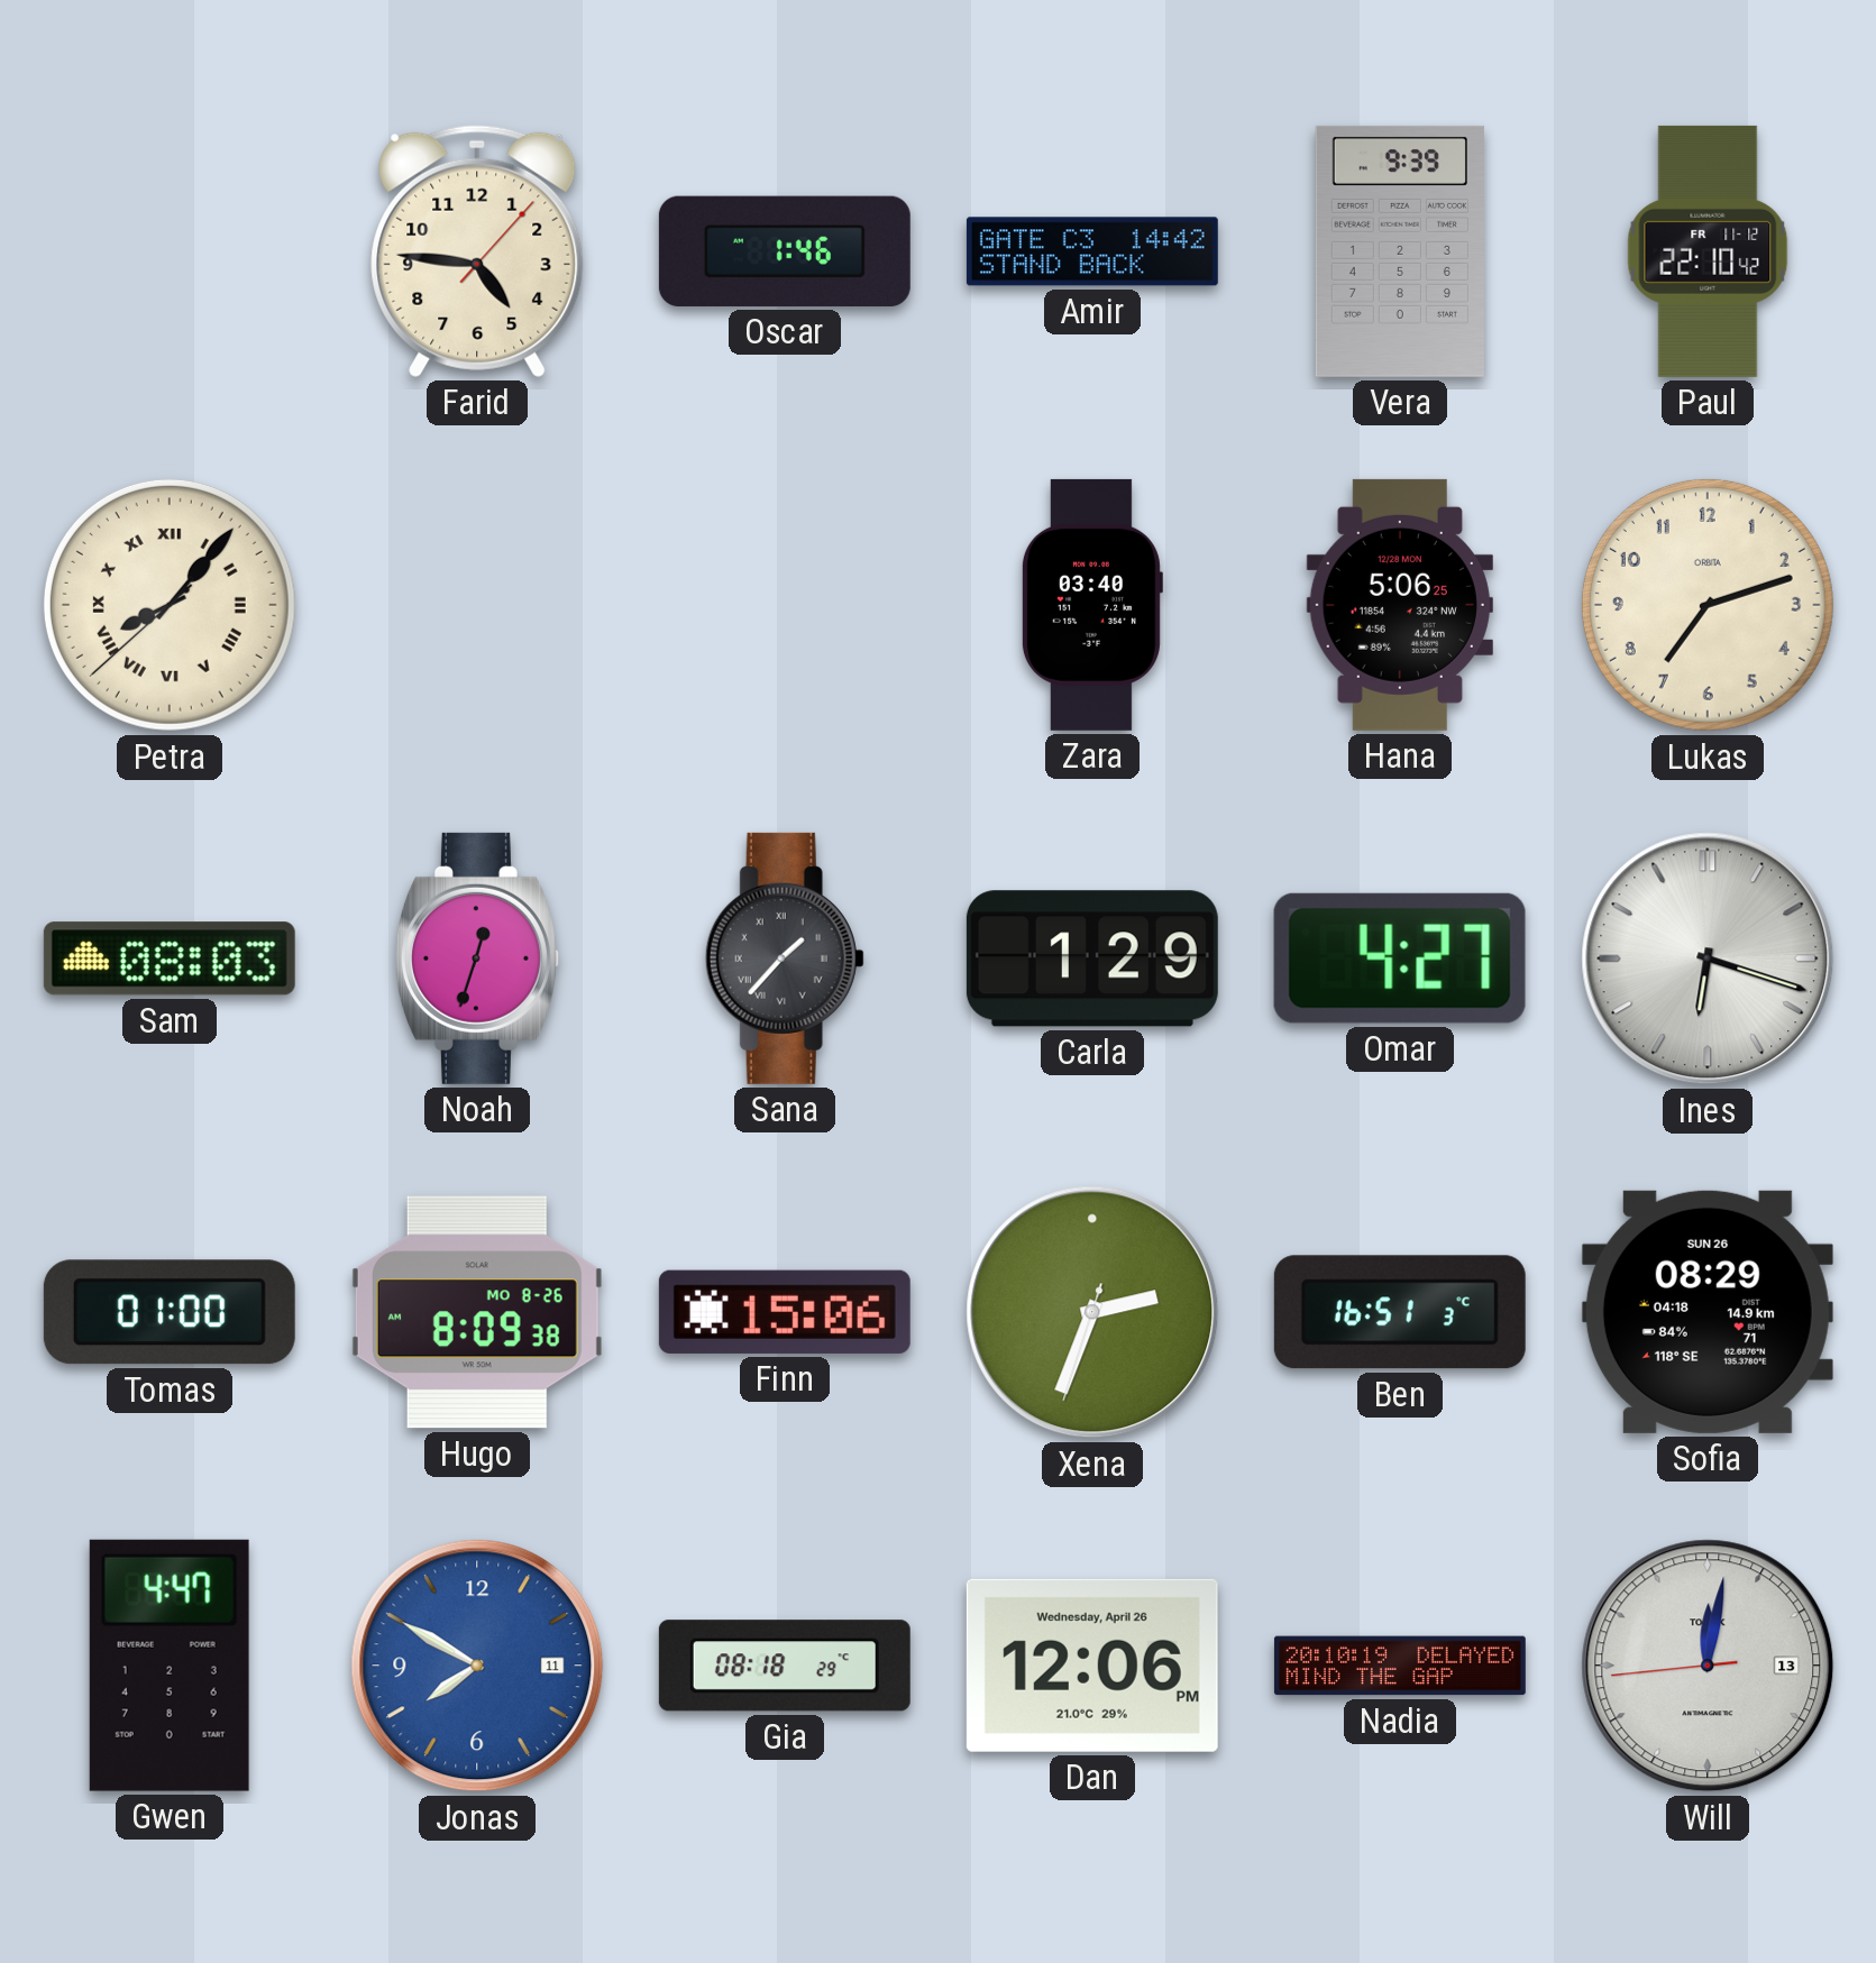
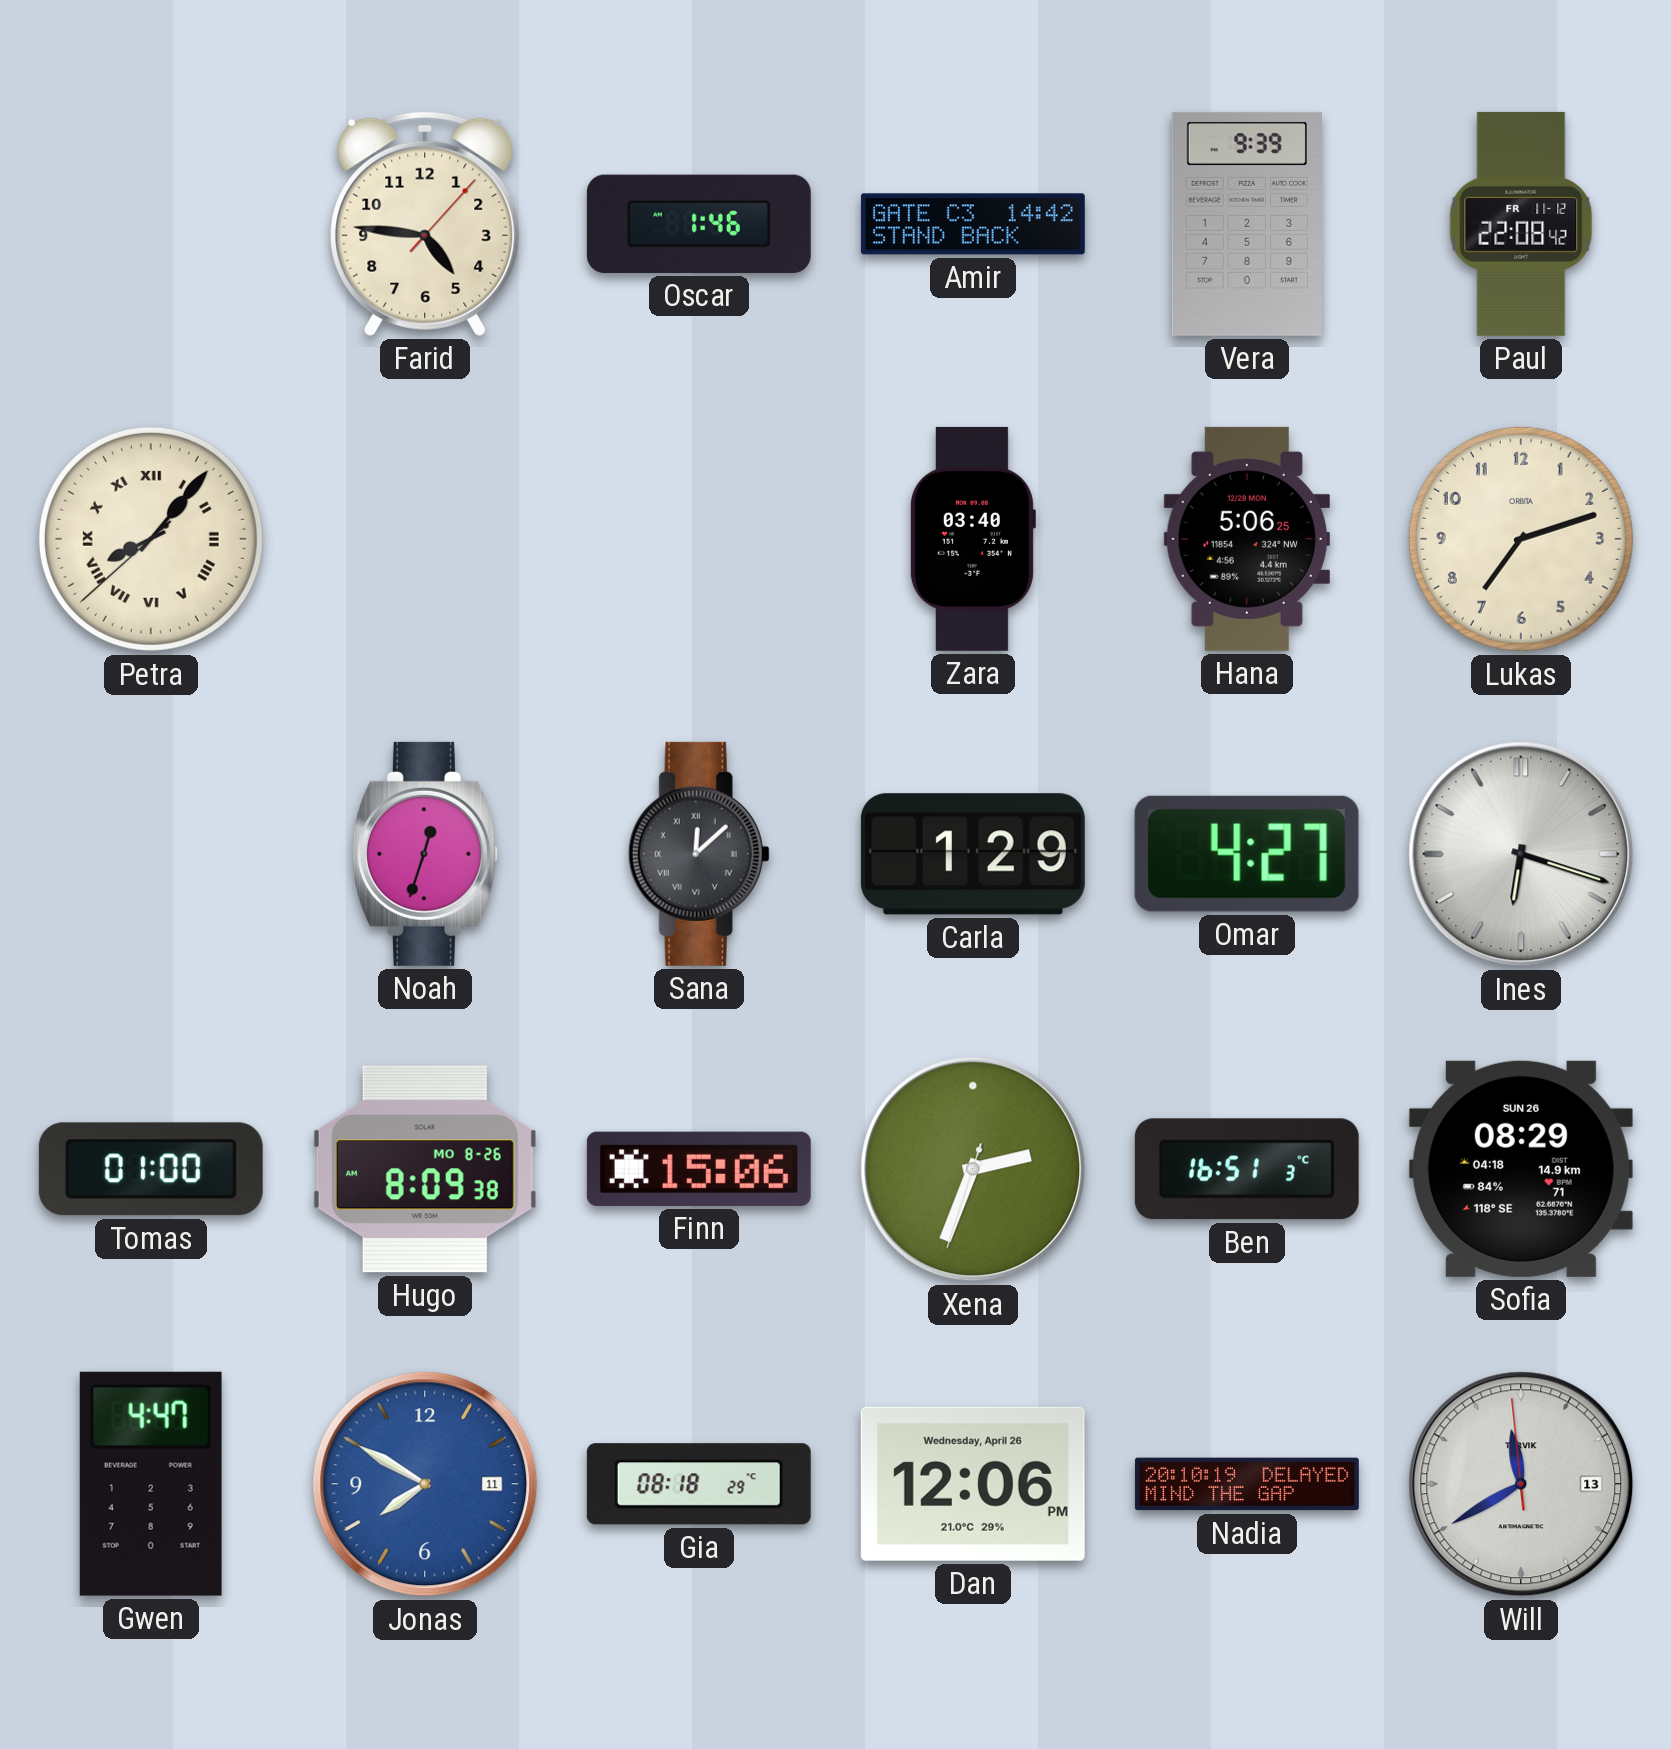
Paul: 22:10 -> 22:08
Sam: 08:03 -> none
Sana: 1:37 -> 12:08
Will: 12:01 -> 11:39
